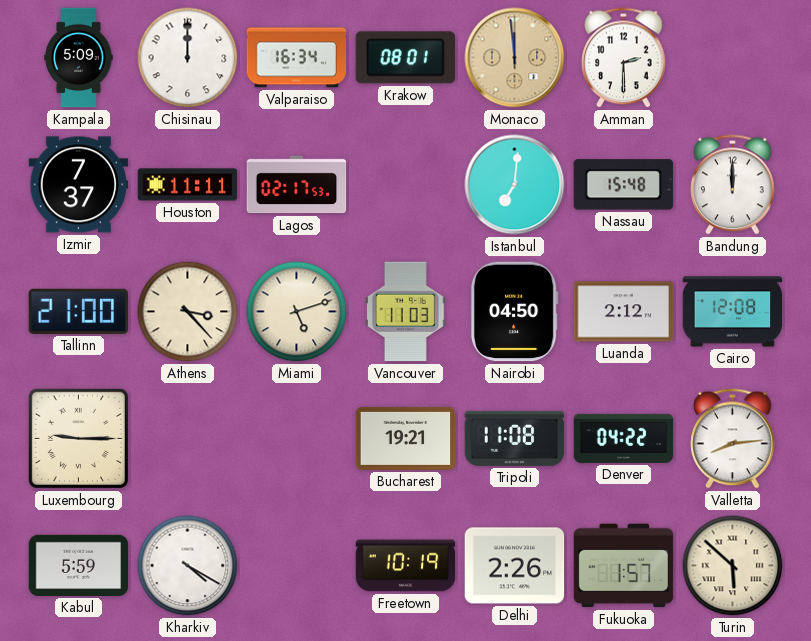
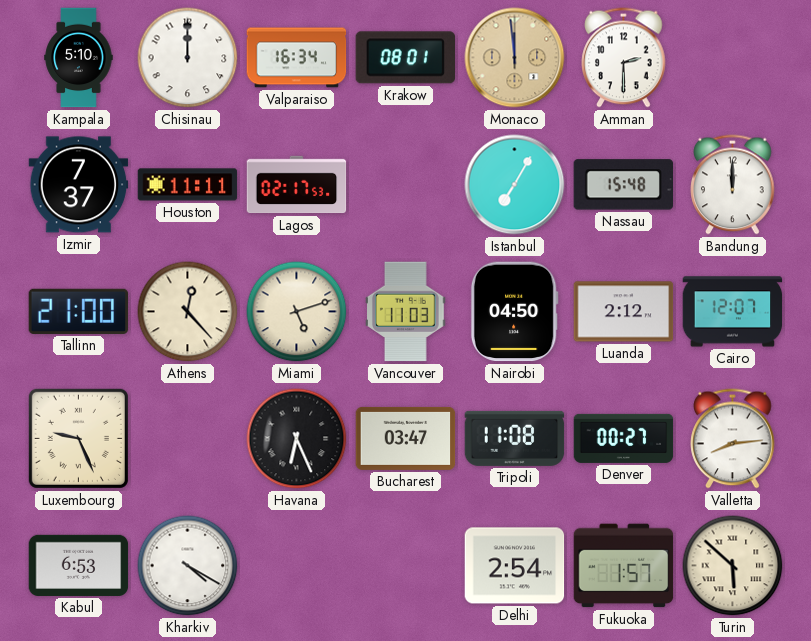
Kampala: 5:09 -> 5:10
Istanbul: 7:01 -> 7:05
Athens: 3:23 -> 12:23
Cairo: 12:08 -> 12:07
Luxembourg: 9:15 -> 9:26
Havana: none -> 6:26
Bucharest: 19:21 -> 03:47
Denver: 04:22 -> 00:27
Kabul: 5:59 -> 6:53
Freetown: 10:19 -> none
Delhi: 2:26 -> 2:54
